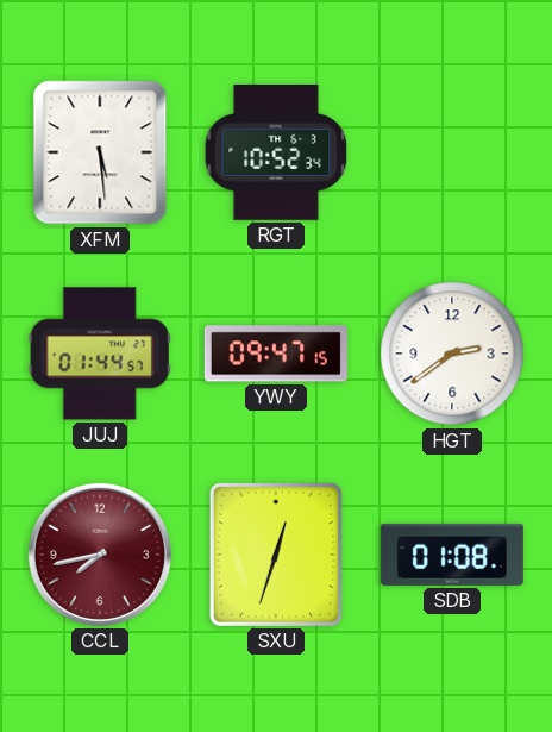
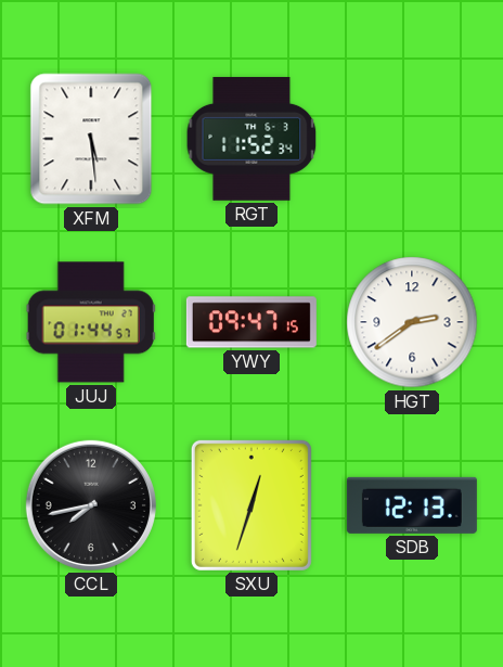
RGT: 10:52 -> 11:52
CCL dial: burgundy -> black
SDB: 01:08 -> 12:13
